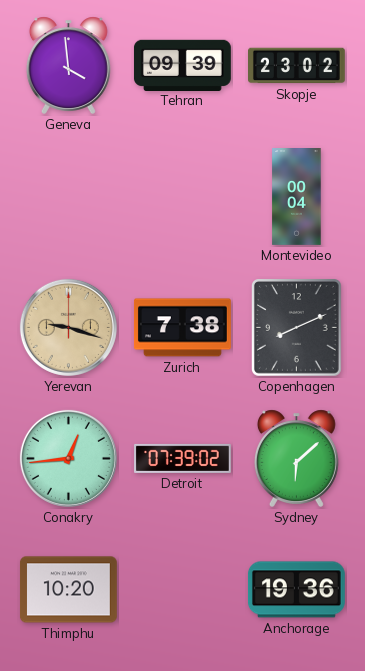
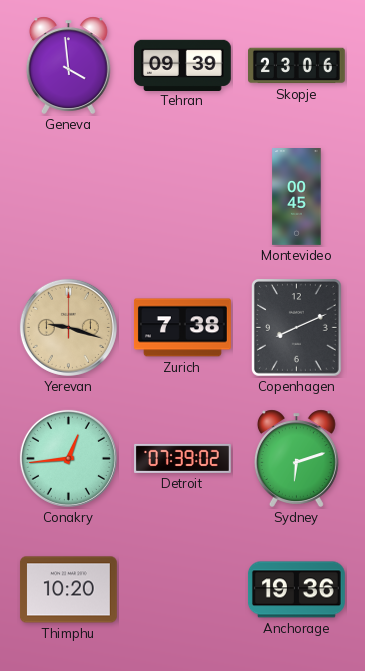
Skopje: 23:02 -> 23:06
Montevideo: 00:04 -> 00:45
Sydney: 6:08 -> 6:12
